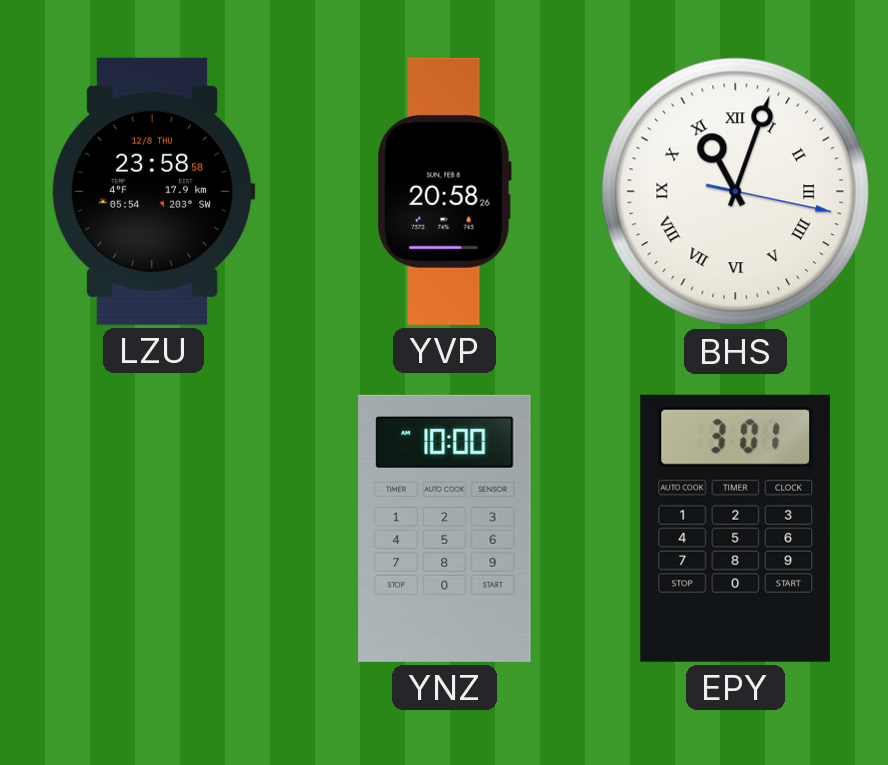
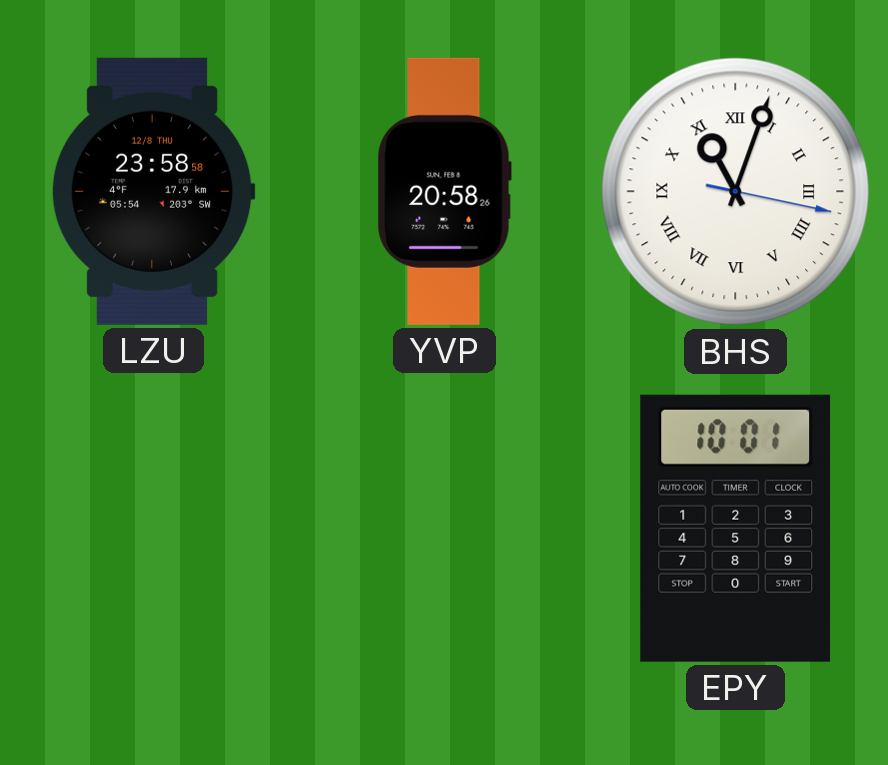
YNZ: 10:00 -> none
EPY: 3:01 -> 10:01
